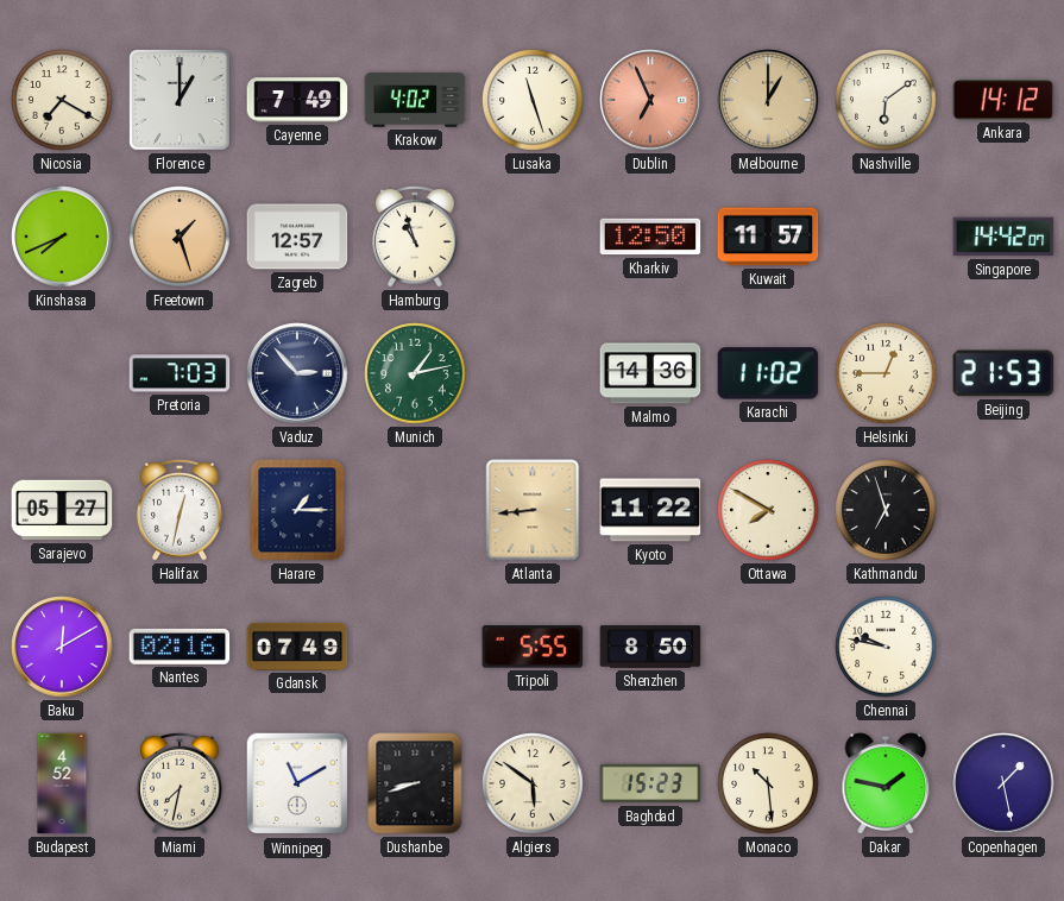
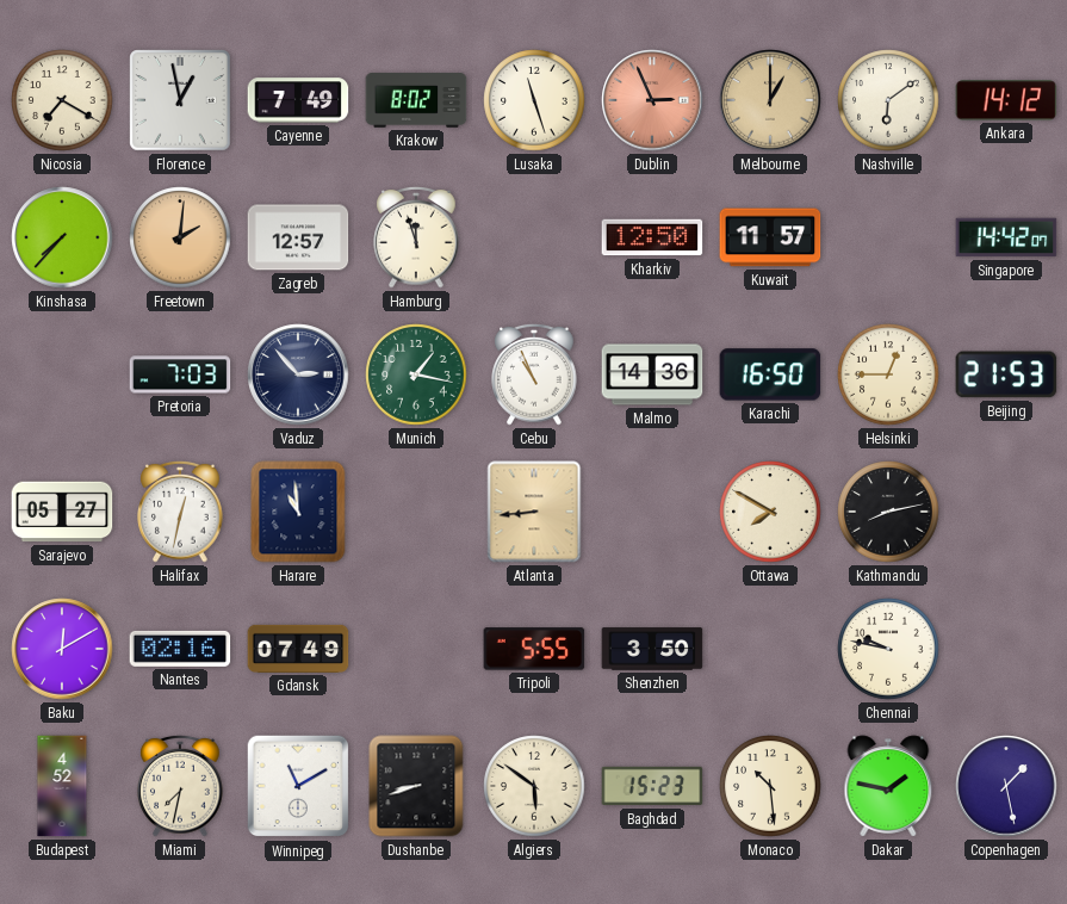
Florence: 1:00 -> 12:58
Krakow: 4:02 -> 8:02
Dublin: 6:56 -> 2:56
Kinshasa: 7:41 -> 7:37
Freetown: 1:27 -> 2:01
Hamburg: 10:57 -> 11:57
Munich: 1:13 -> 1:17
Cebu: none -> 10:56
Karachi: 11:02 -> 16:50
Harare: 1:15 -> 10:59
Kyoto: 11:22 -> none
Kathmandu: 6:57 -> 8:13
Shenzhen: 8:50 -> 3:50
